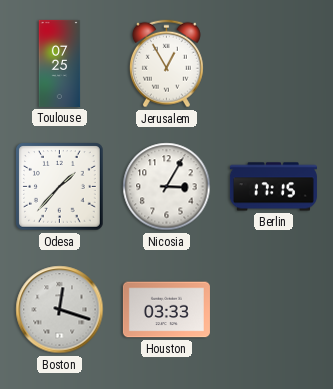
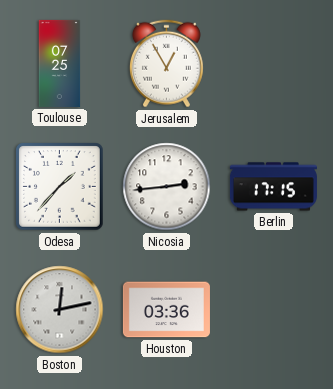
Nicosia: 3:05 -> 2:44
Boston: 12:18 -> 12:13
Houston: 03:33 -> 03:36
